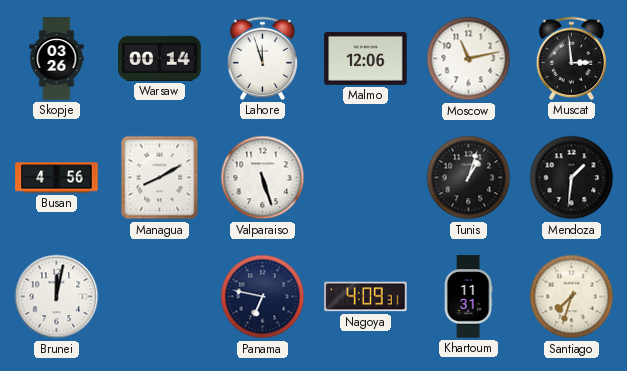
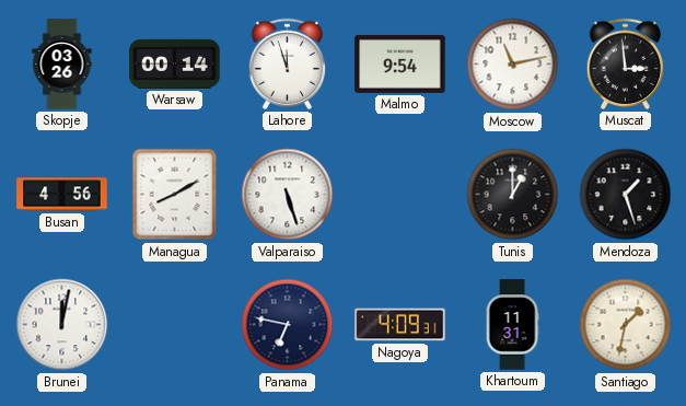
Malmo: 12:06 -> 9:54
Tunis: 1:03 -> 1:00
Mendoza: 1:31 -> 1:27
Santiago: 7:33 -> 1:32
